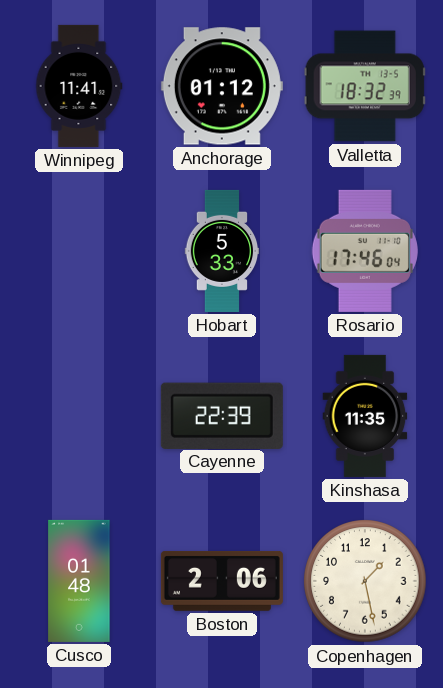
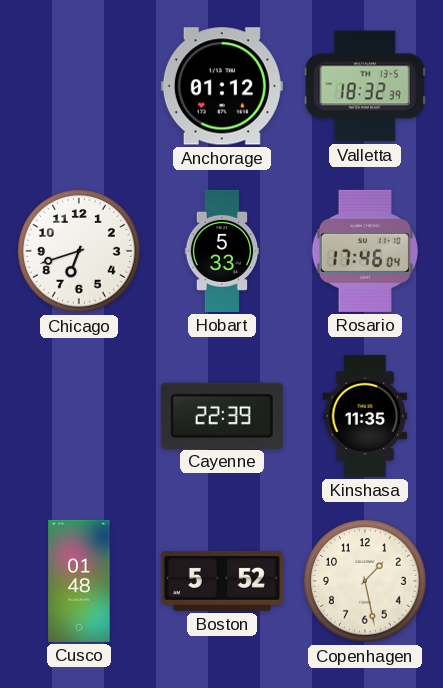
Winnipeg: 11:41 -> none
Chicago: none -> 6:42
Boston: 2:06 -> 5:52
